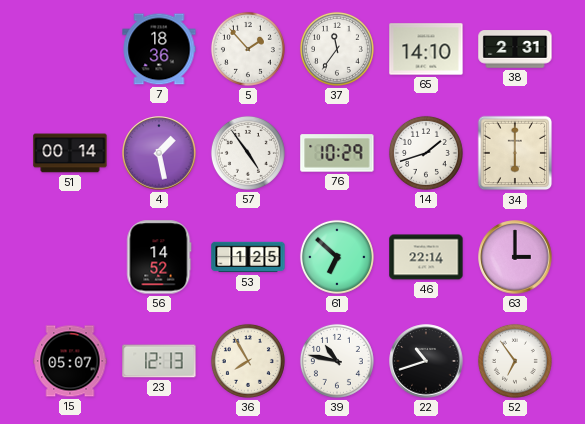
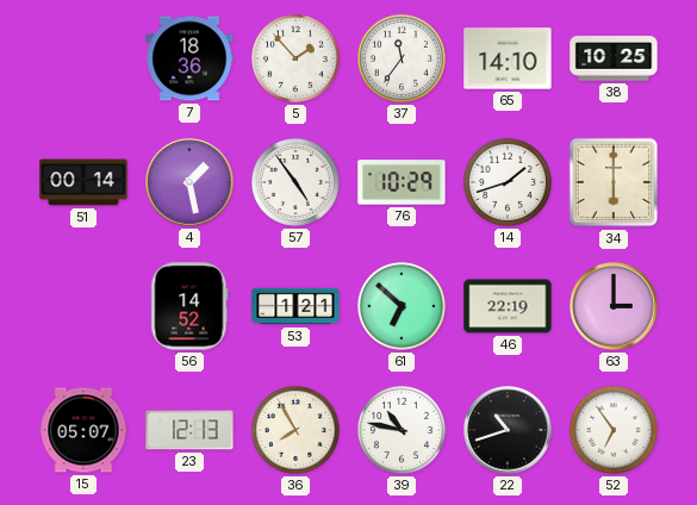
38: 2:31 -> 10:25
53: 1:25 -> 1:21
46: 22:14 -> 22:19
